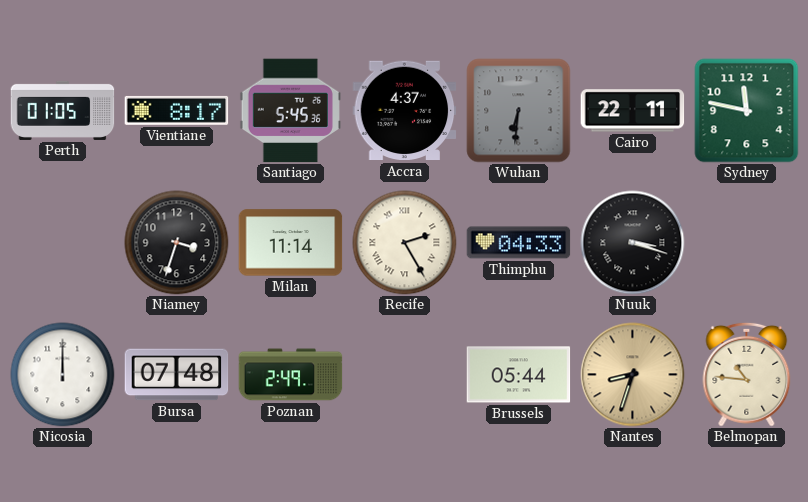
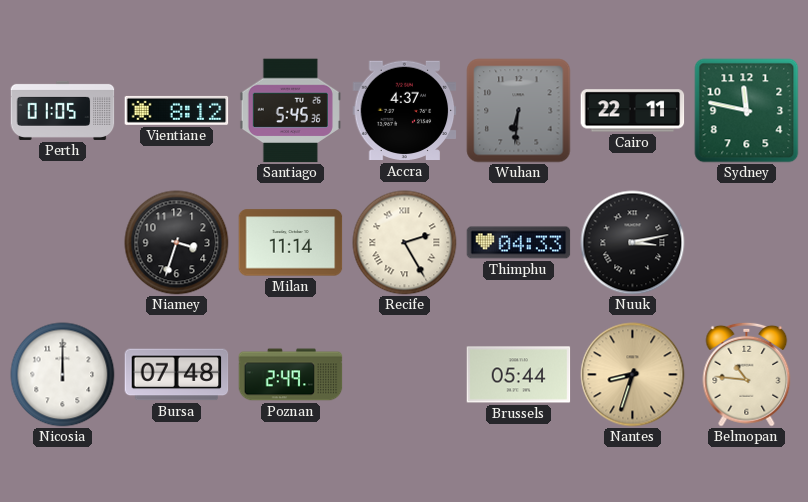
Vientiane: 8:17 -> 8:12
Nuuk: 3:18 -> 3:13
